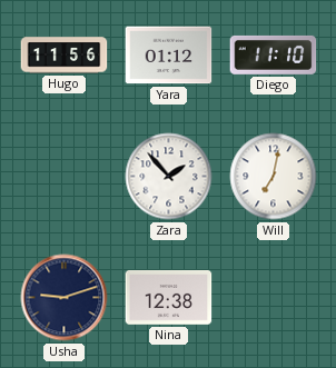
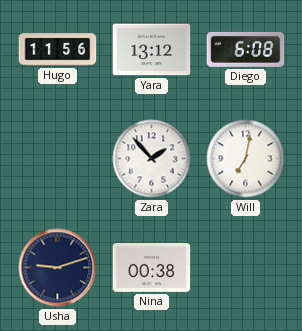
Yara: 01:12 -> 13:12
Diego: 11:10 -> 6:08
Nina: 12:38 -> 00:38
